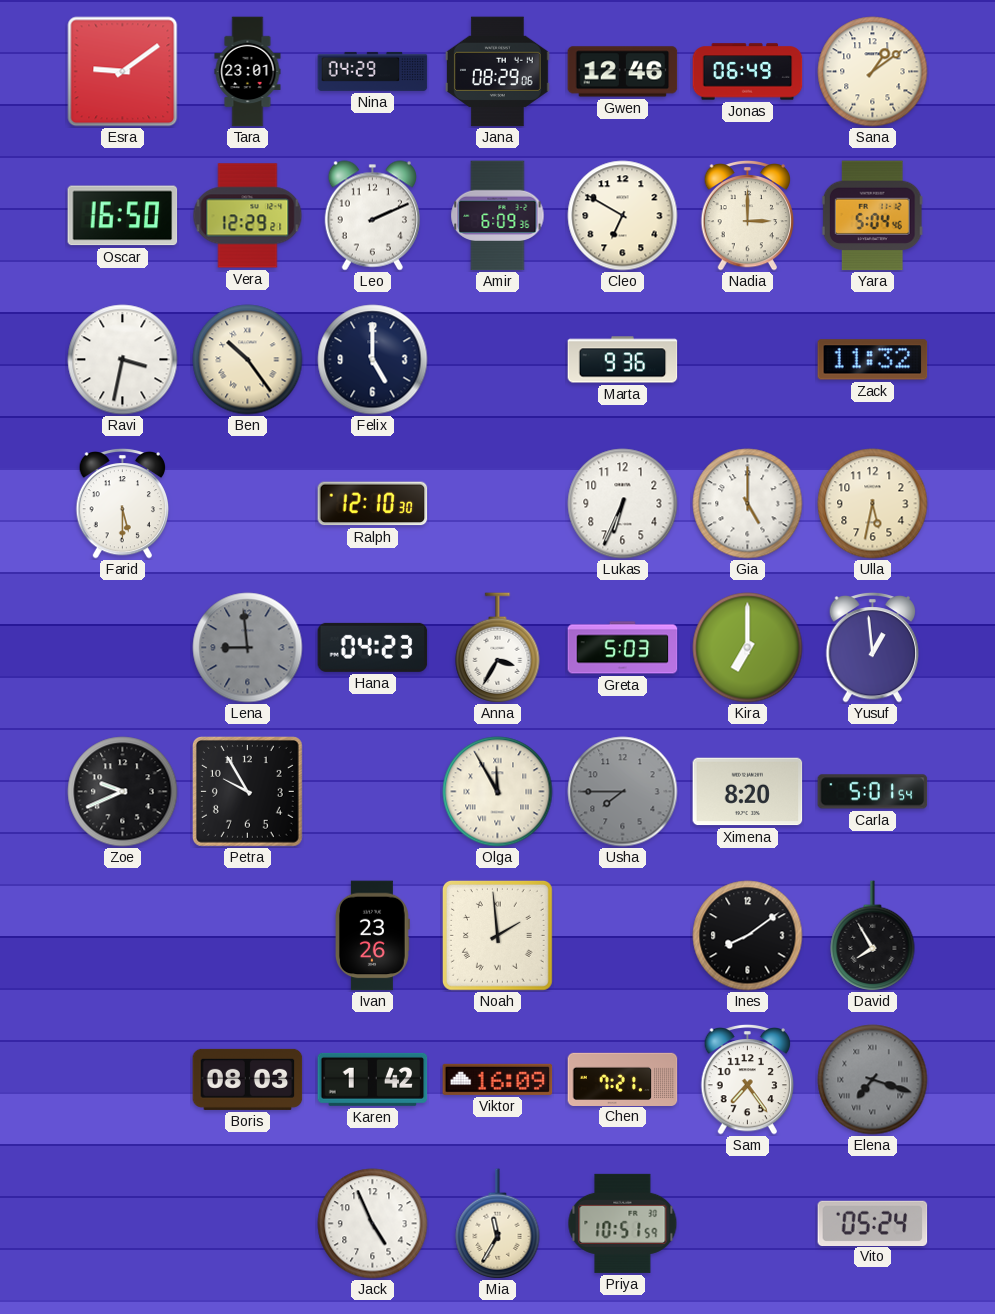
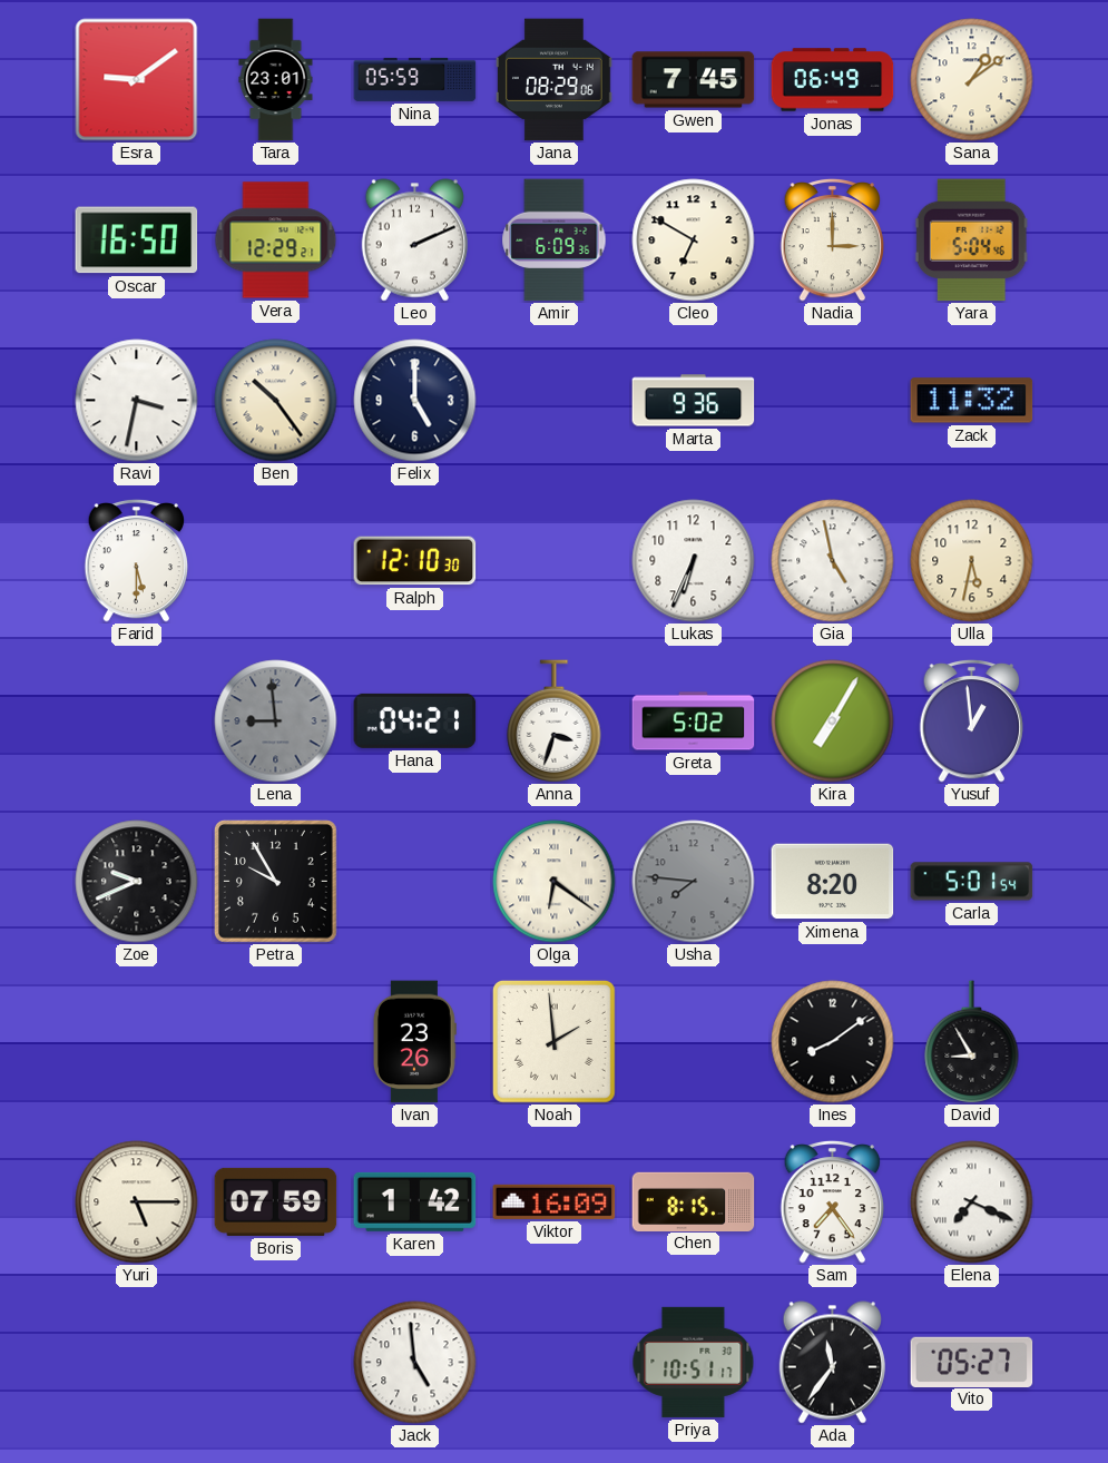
Nina: 04:29 -> 05:59
Gwen: 12:46 -> 7:45
Gia: 5:00 -> 4:58
Hana: 04:23 -> 04:21
Anna: 3:35 -> 3:33
Greta: 5:03 -> 5:02
Kira: 7:00 -> 7:05
Olga: 11:55 -> 6:21
Usha: 7:45 -> 7:46
David: 7:55 -> 8:55
Yuri: none -> 5:15
Boris: 08:03 -> 07:59
Chen: 7:21 -> 8:15
Elena: 7:18 -> 7:19
Elena dial: grey -> white
Jack: 4:56 -> 4:59
Mia: 11:35 -> none
Priya: 10:51:59 -> 10:51:17
Ada: none -> 11:36
Vito: 05:24 -> 05:27
